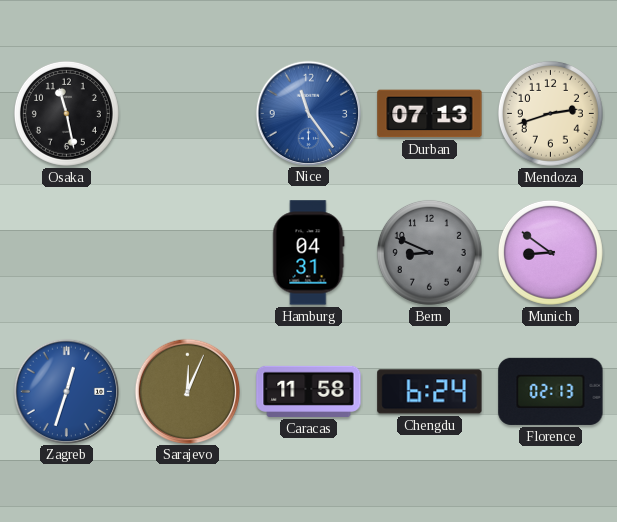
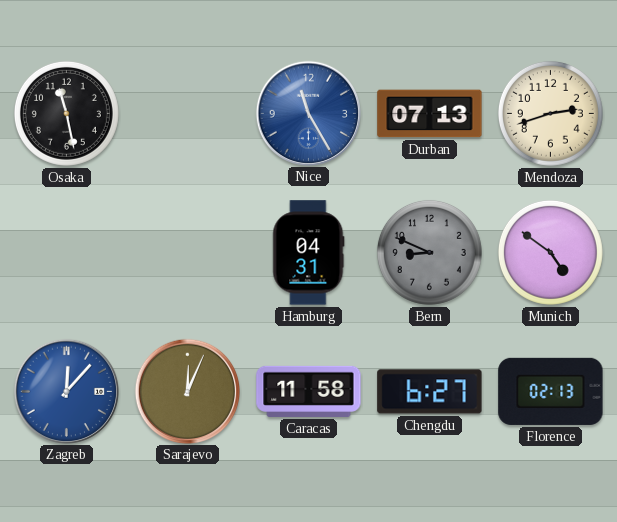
Nice: 11:24 -> 11:25
Munich: 8:51 -> 4:51
Zagreb: 12:33 -> 12:07
Chengdu: 6:24 -> 6:27
